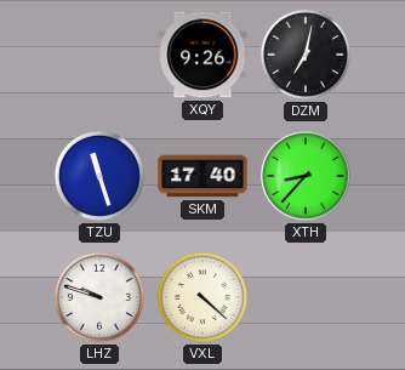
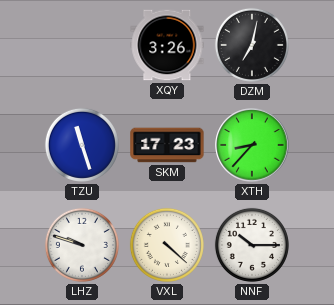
XQY: 9:26 -> 3:26
SKM: 17:40 -> 17:23
NNF: none -> 10:15
